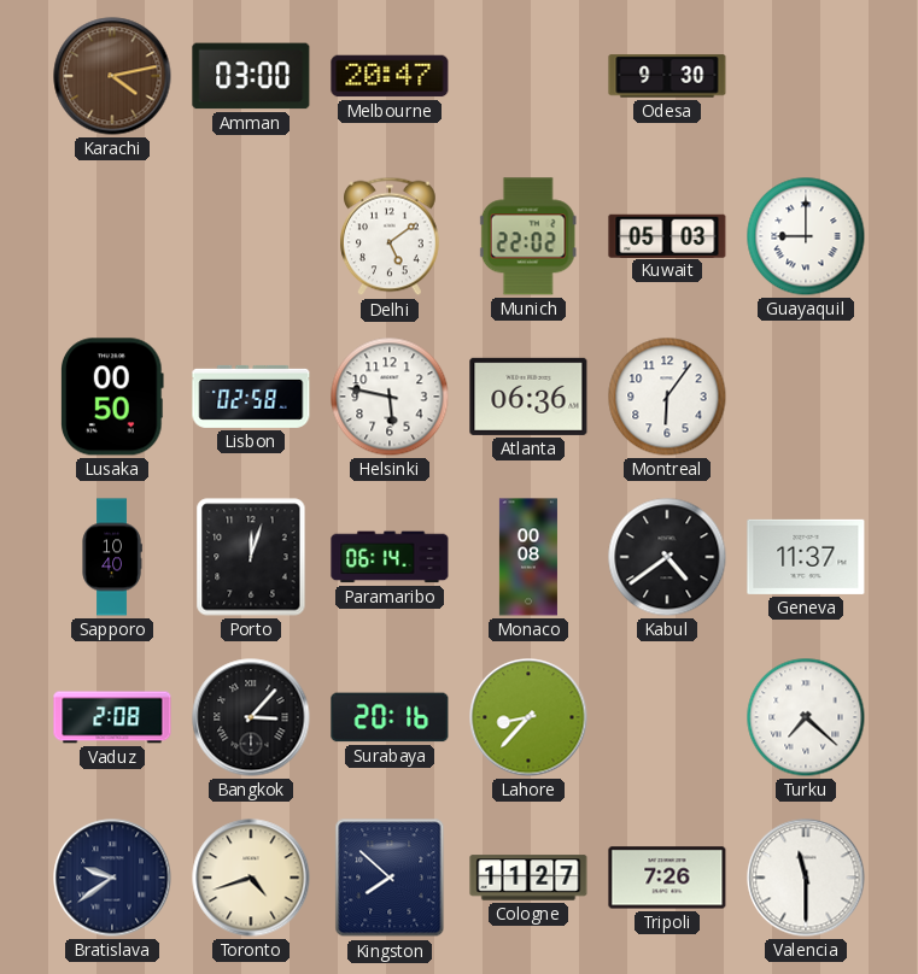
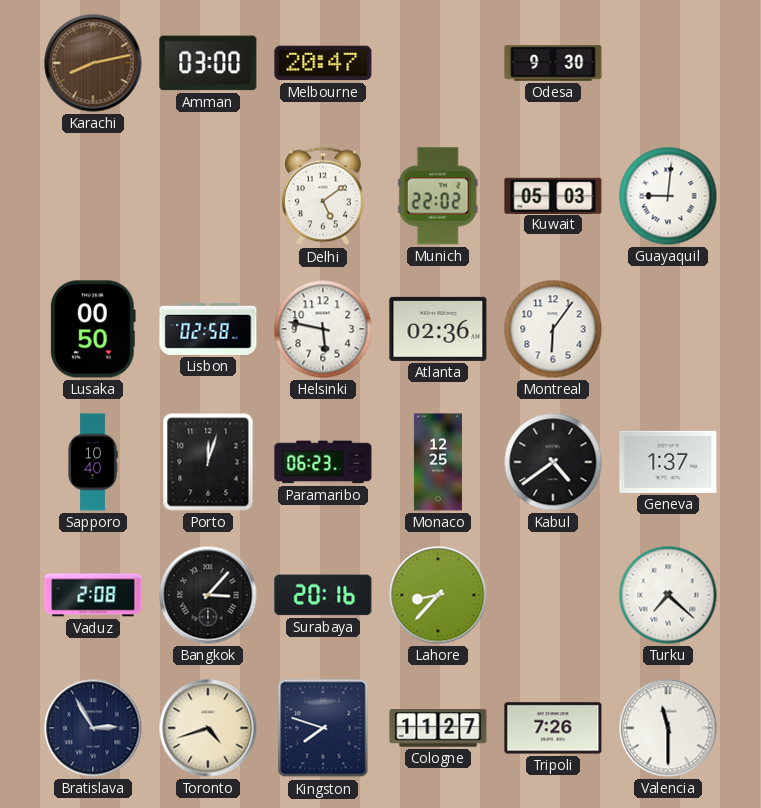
Karachi: 4:13 -> 8:13
Guayaquil: 9:00 -> 9:01
Atlanta: 06:36 -> 02:36
Paramaribo: 06:14 -> 06:23
Monaco: 00:08 -> 12:25
Geneva: 11:37 -> 1:37
Bratislava: 9:39 -> 2:55
Kingston: 7:52 -> 7:48
